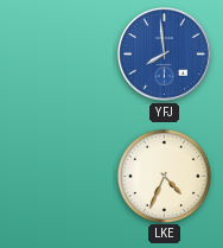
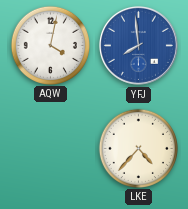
AQW: none -> 4:02
LKE: 4:34 -> 4:37
